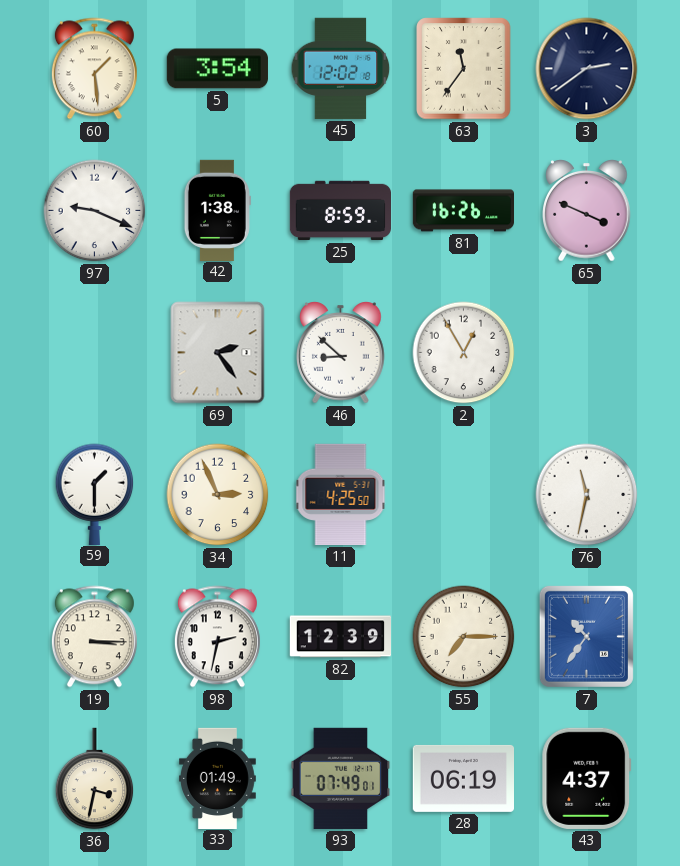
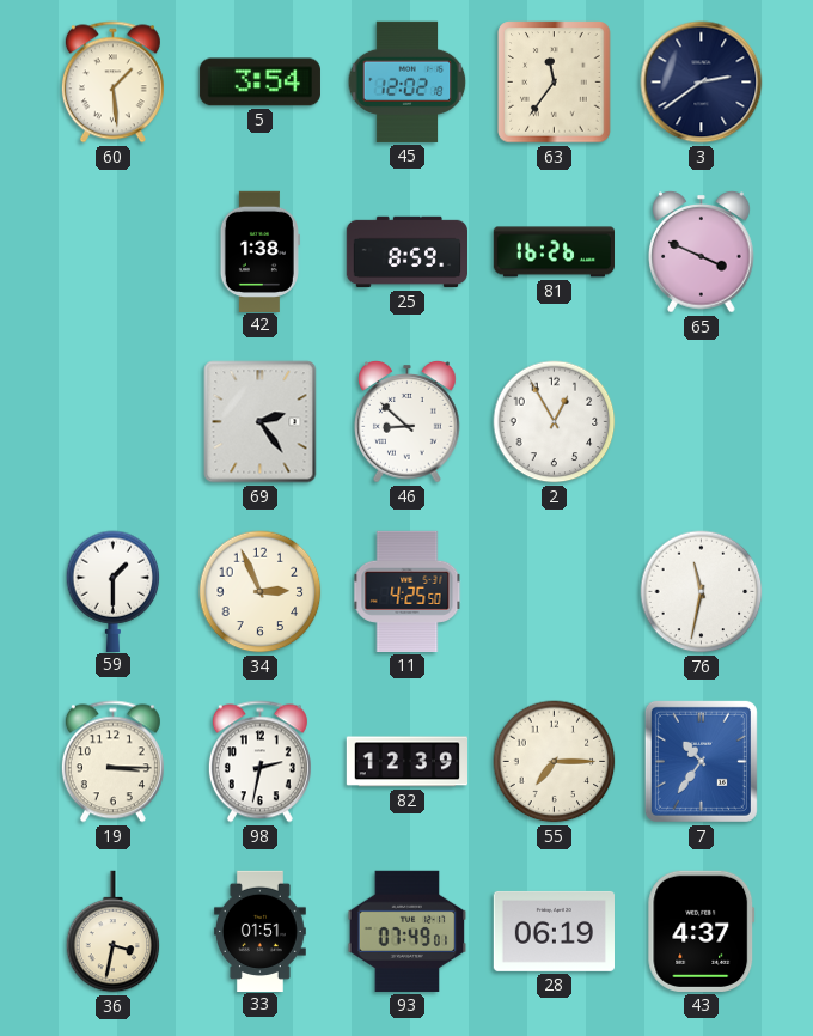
97: 9:19 -> none
33: 01:49 -> 01:51
